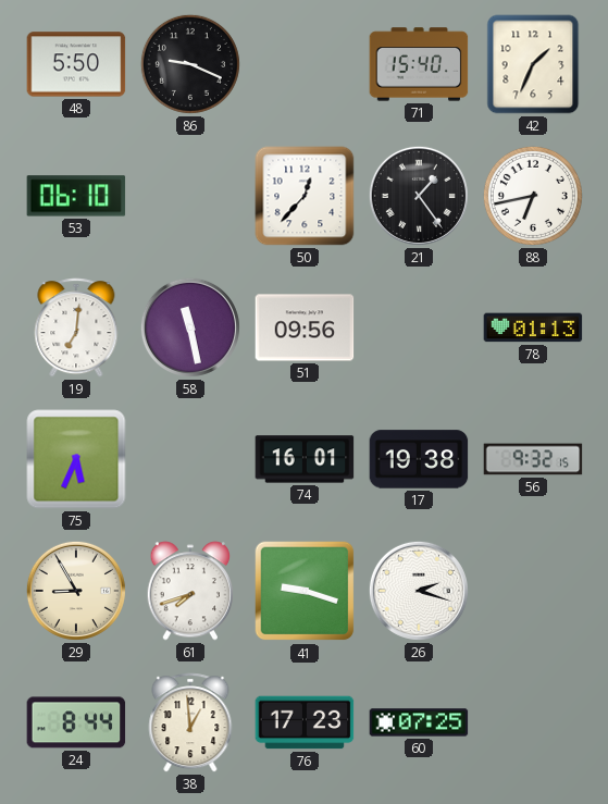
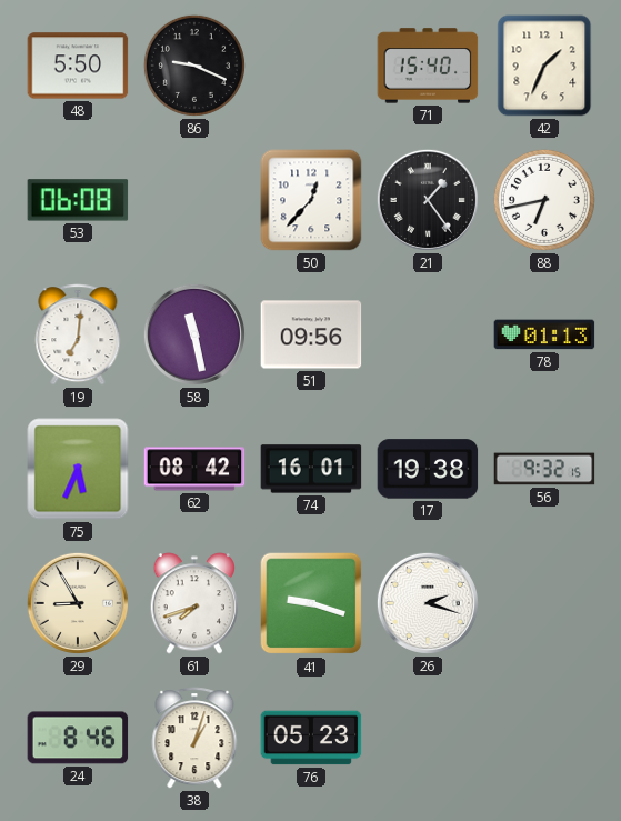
53: 06:10 -> 06:08
62: none -> 08:42
24: 8:44 -> 8:46
38: 12:59 -> 1:03
76: 17:23 -> 05:23
60: 07:25 -> none
